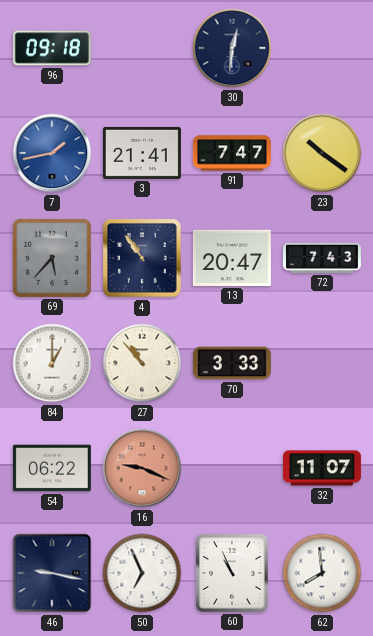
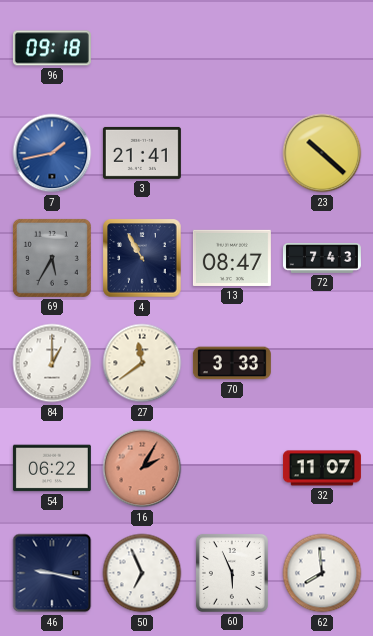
30: 12:31 -> none
91: 7:47 -> none
23: 10:21 -> 10:22
69: 5:37 -> 5:35
4: 10:54 -> 10:55
13: 20:47 -> 08:47
27: 10:53 -> 11:39
16: 9:19 -> 2:05
60: 10:56 -> 5:56
